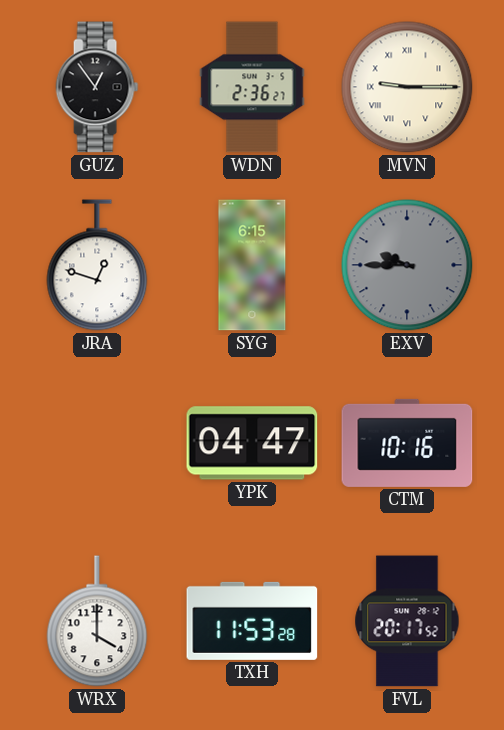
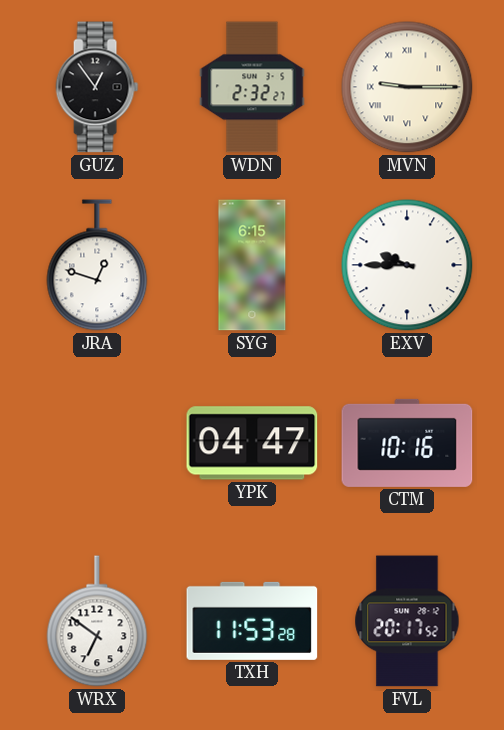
WDN: 2:36 -> 2:32
EXV dial: grey -> white
WRX: 4:00 -> 6:51
